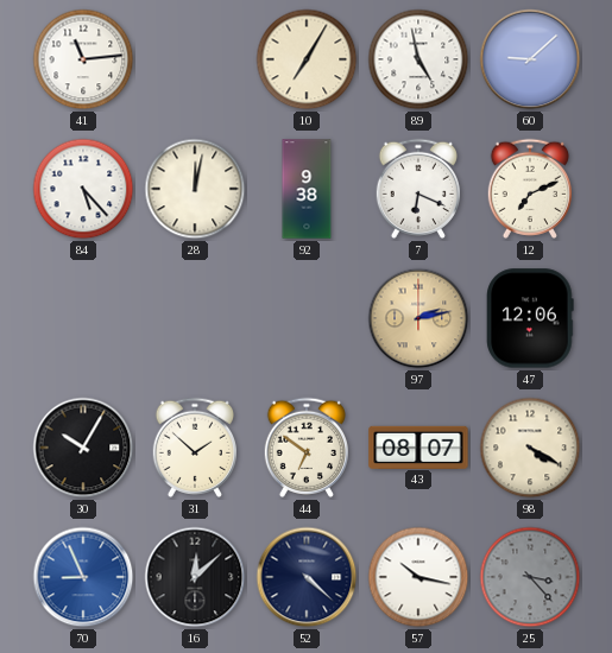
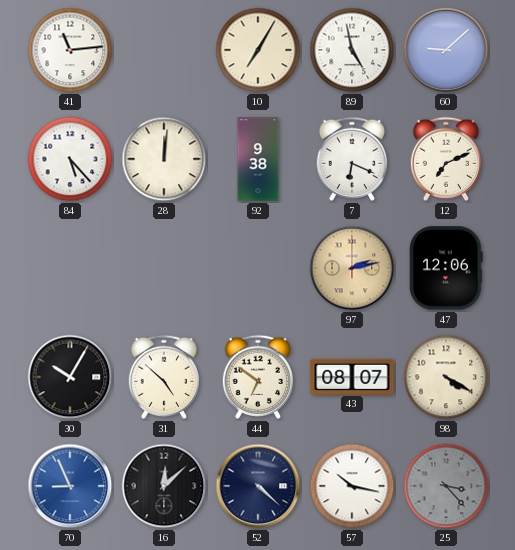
28: 12:02 -> 12:01
31: 1:52 -> 4:52
